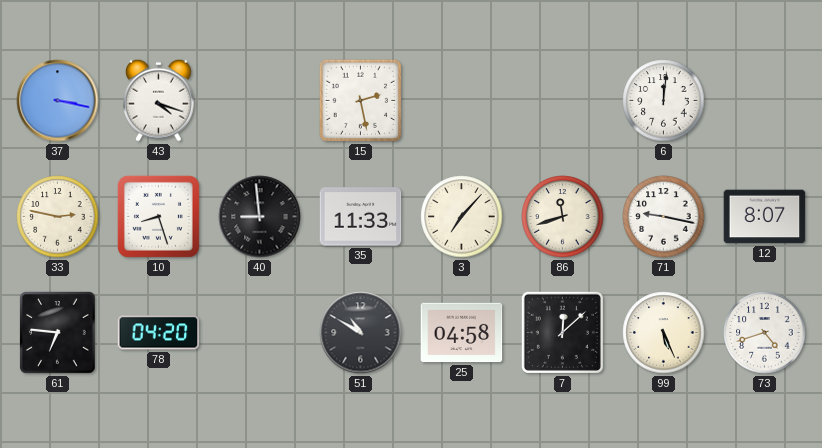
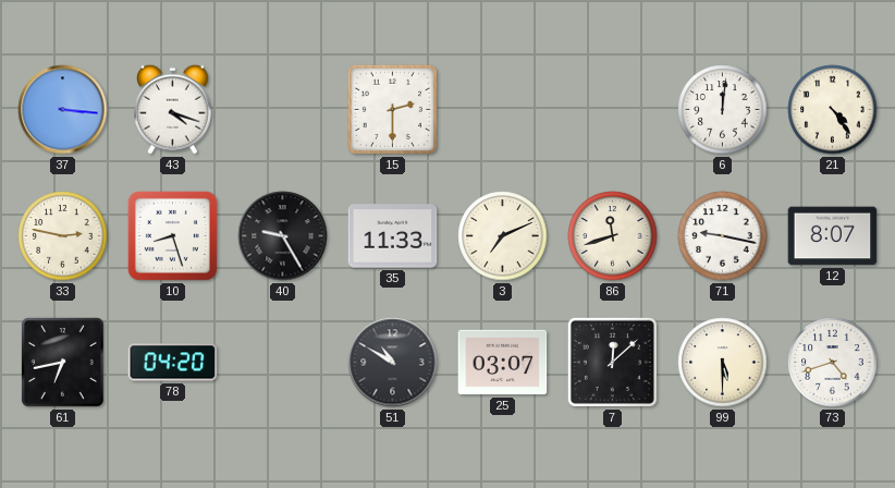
37: 3:17 -> 3:16
15: 2:28 -> 2:30
21: none -> 4:24
40: 8:59 -> 9:25
3: 7:07 -> 7:11
61: 6:46 -> 6:43
25: 04:58 -> 03:07
99: 5:26 -> 5:30
